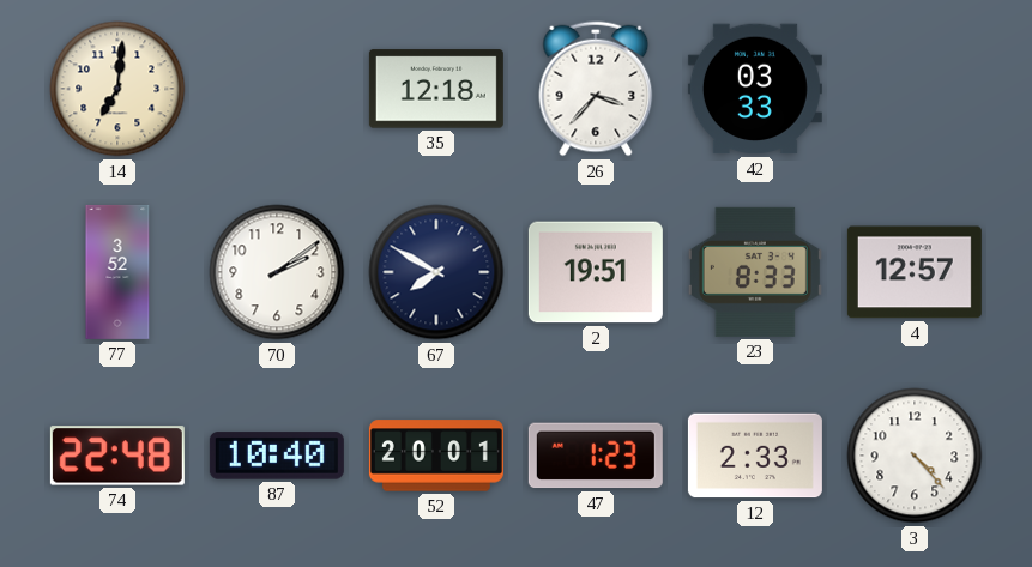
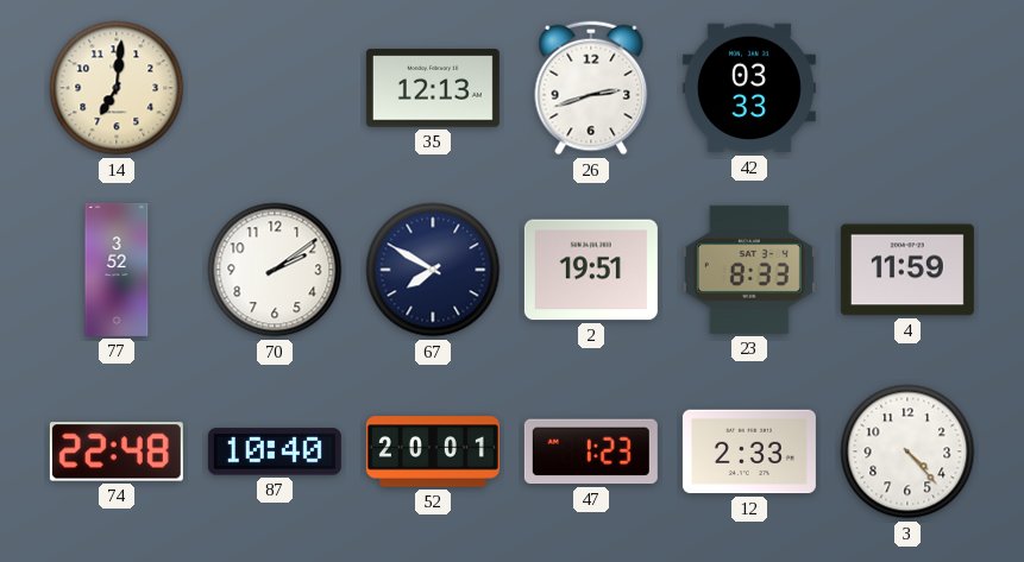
35: 12:18 -> 12:13
26: 3:37 -> 2:42
4: 12:57 -> 11:59
